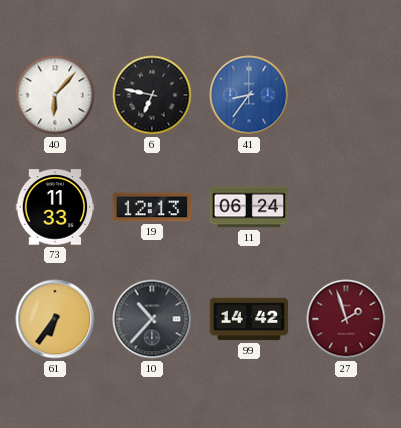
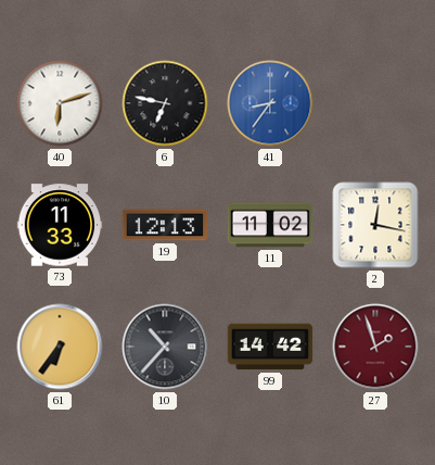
40: 6:07 -> 6:12
11: 06:24 -> 11:02
2: none -> 12:17
